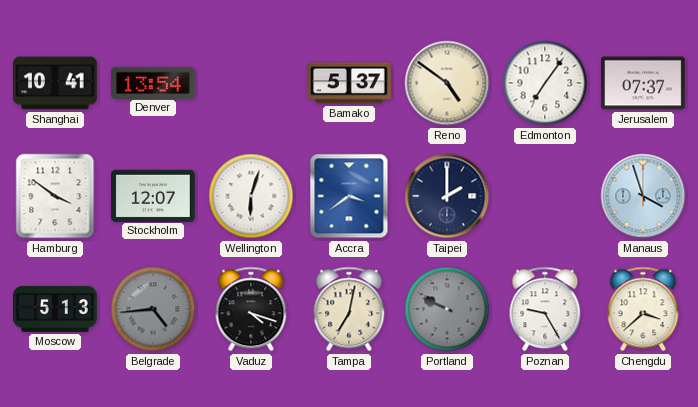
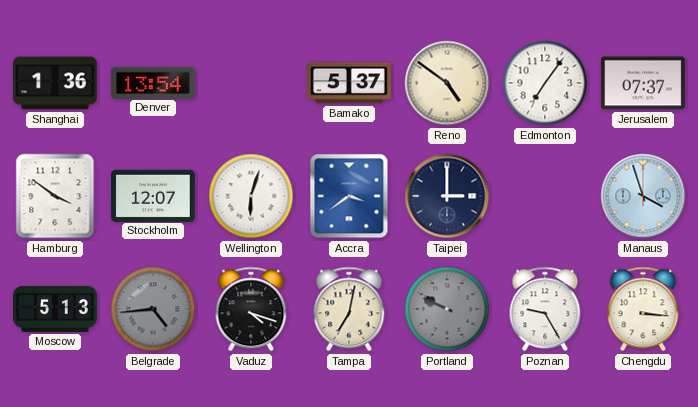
Shanghai: 10:41 -> 1:36
Taipei: 2:00 -> 3:00
Chengdu: 3:38 -> 3:16
